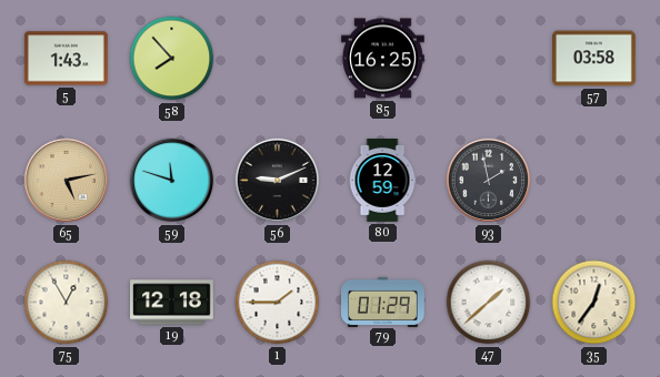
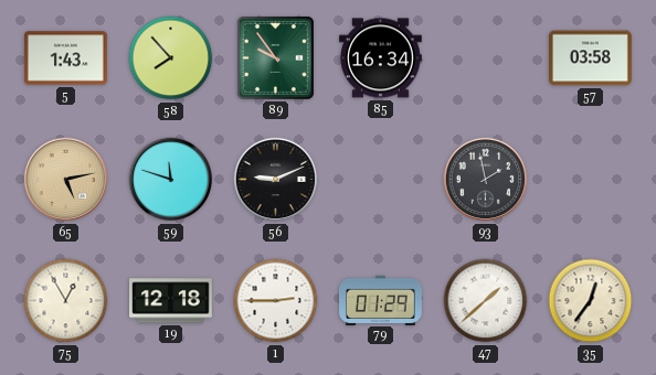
89: none -> 9:54
85: 16:25 -> 16:34
80: 12:59 -> none
1: 1:45 -> 2:45
